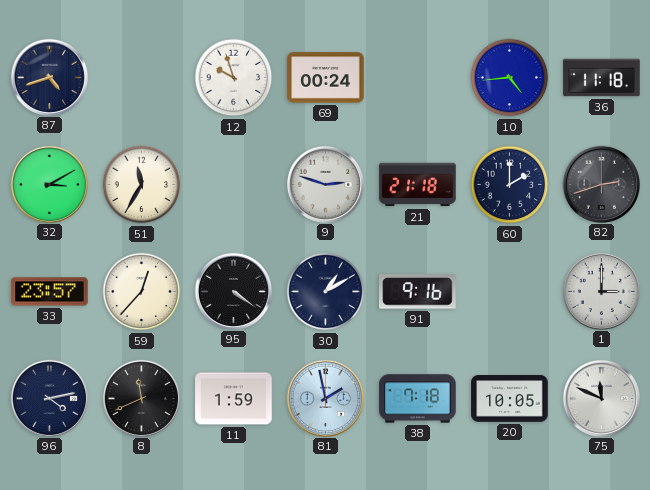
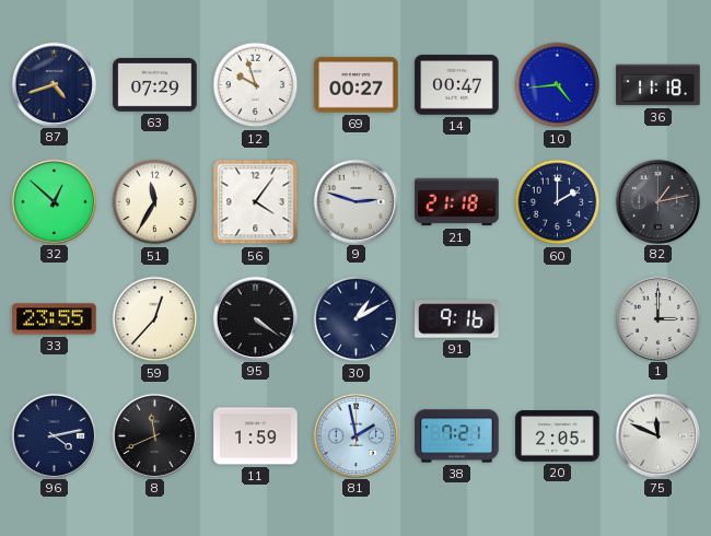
63: none -> 07:29
69: 00:24 -> 00:27
14: none -> 00:47
32: 3:10 -> 12:52
56: none -> 4:06
82: 2:42 -> 1:13
33: 23:57 -> 23:55
38: 7:18 -> 7:21
20: 10:05 -> 2:05
